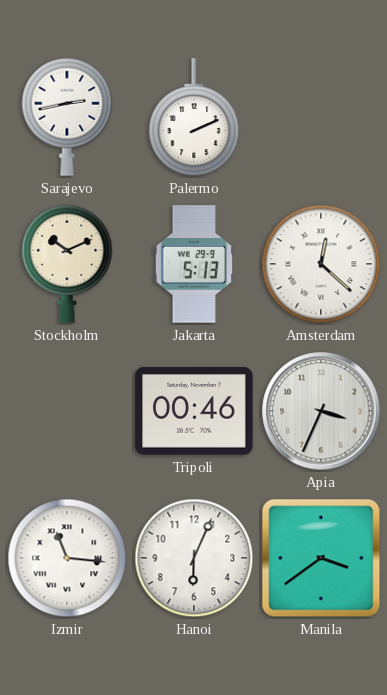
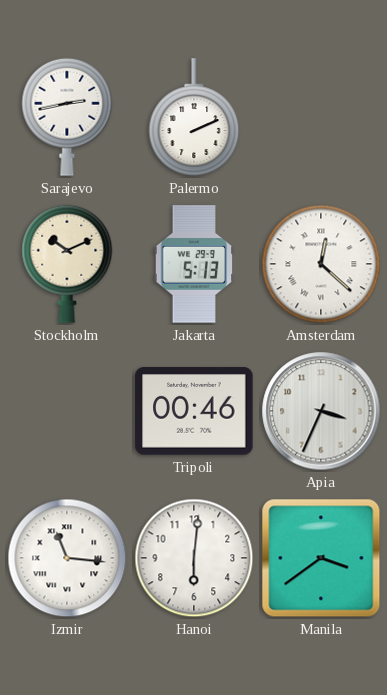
Hanoi: 6:04 -> 6:01
